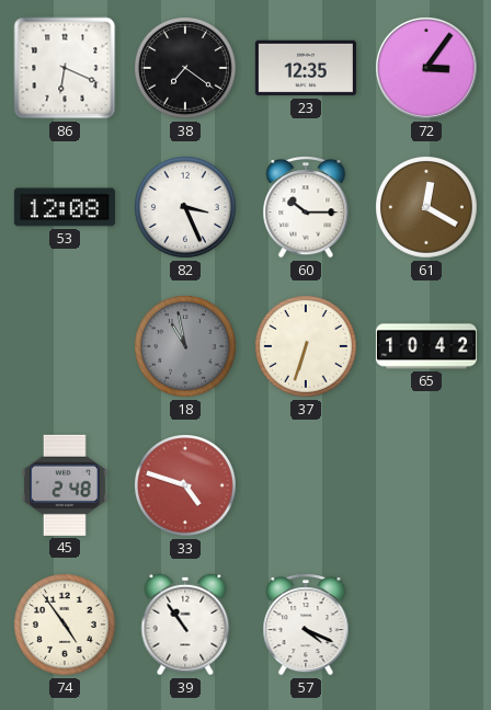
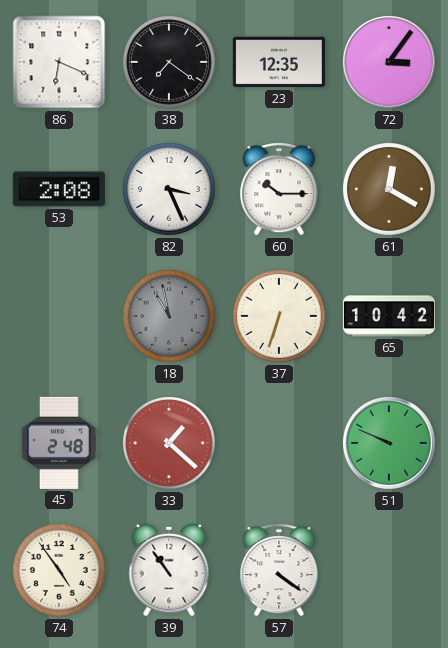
53: 12:08 -> 2:08
33: 4:48 -> 1:22
51: none -> 9:49
57: 4:19 -> 4:21
